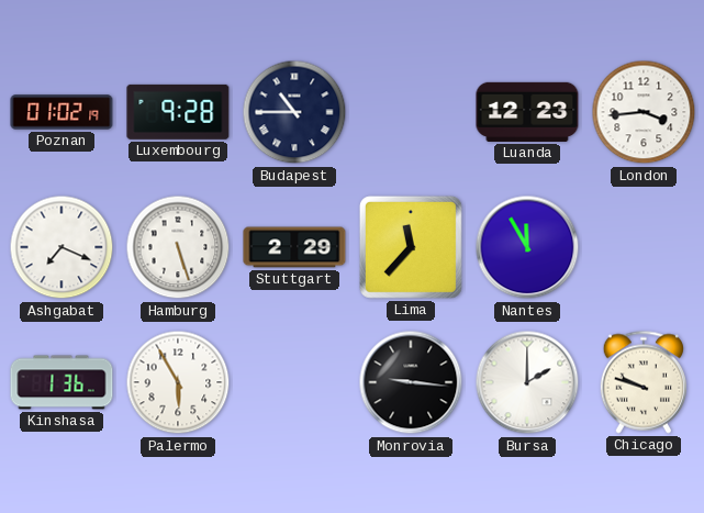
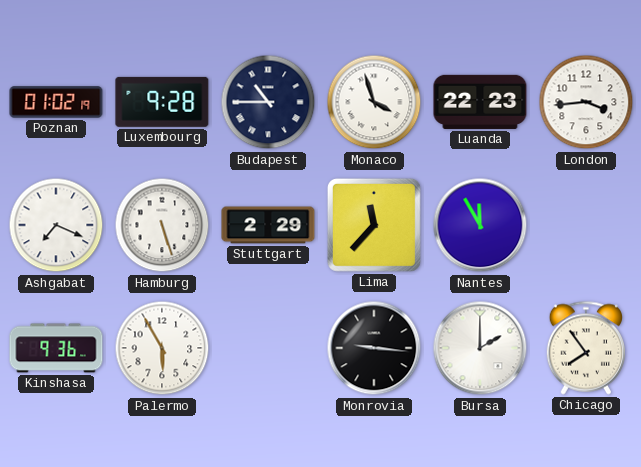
Monaco: none -> 3:57
Luanda: 12:23 -> 22:23
Kinshasa: 1:36 -> 9:36
Chicago: 9:48 -> 7:54
